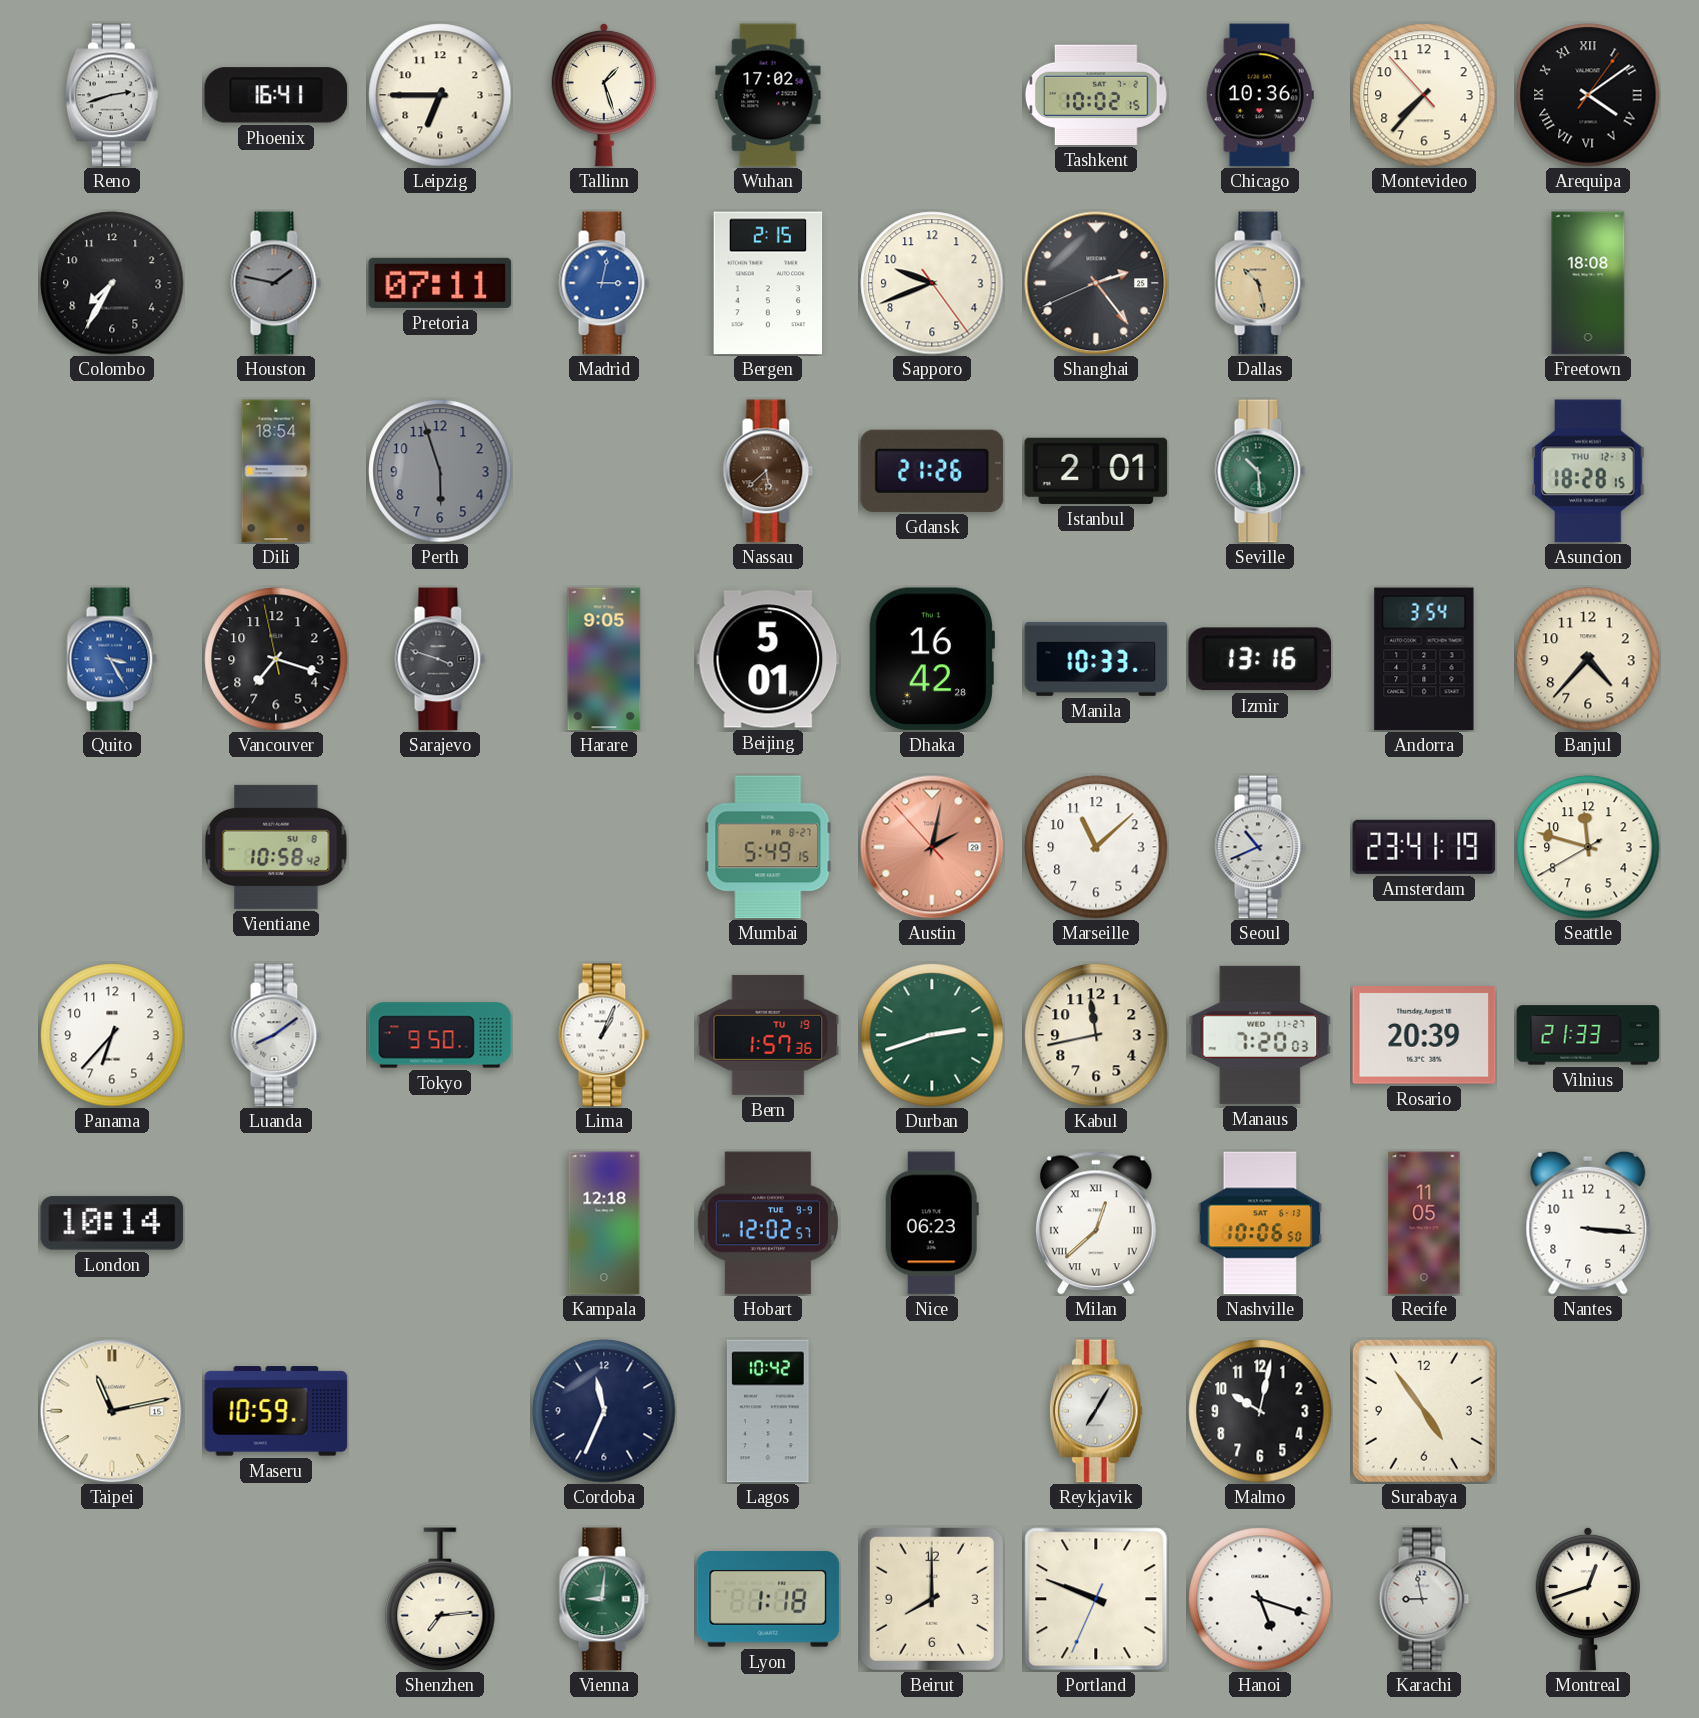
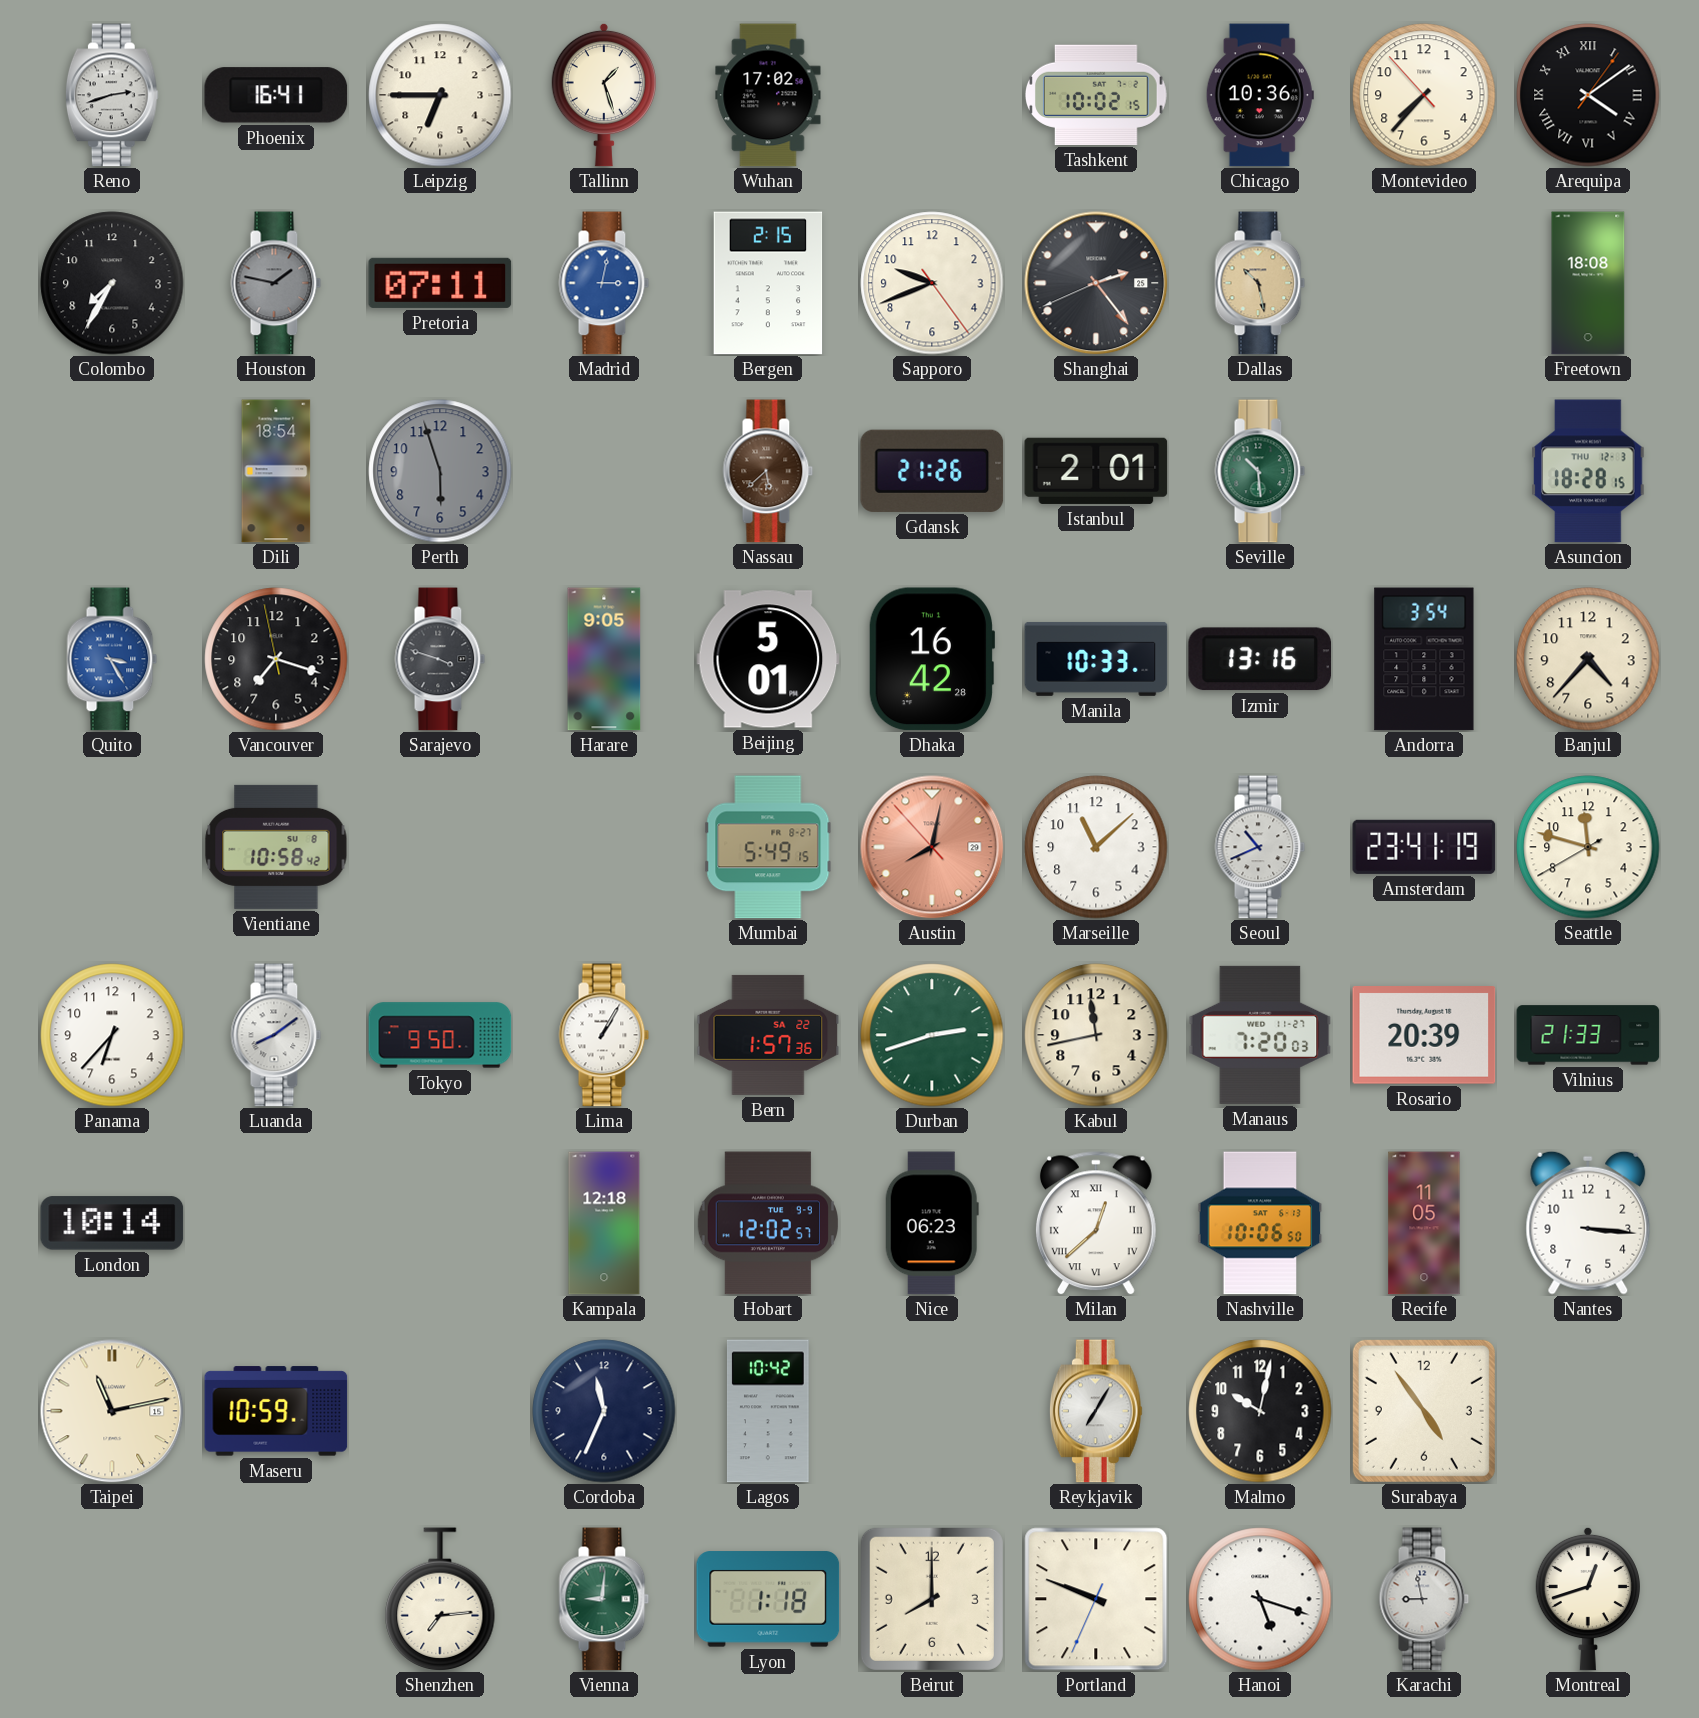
Austin: 2:01 -> 8:01
Lima: 1:04 -> 1:05
Bern date: TU 19 -> SA 22
